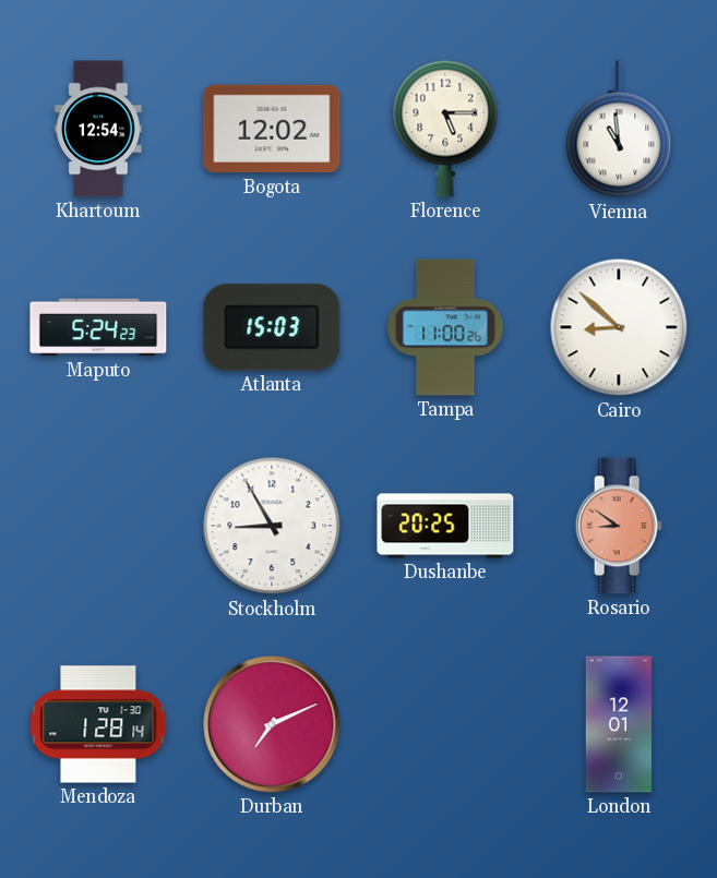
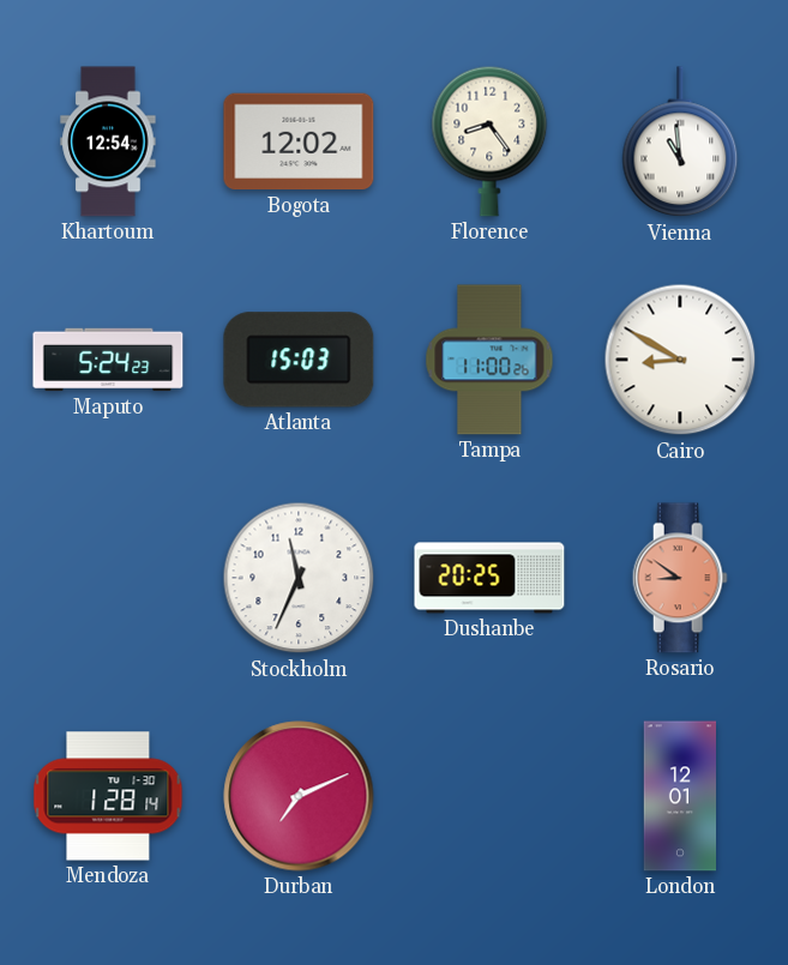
Florence: 5:15 -> 8:24
Cairo: 8:52 -> 8:50
Stockholm: 8:55 -> 11:34
